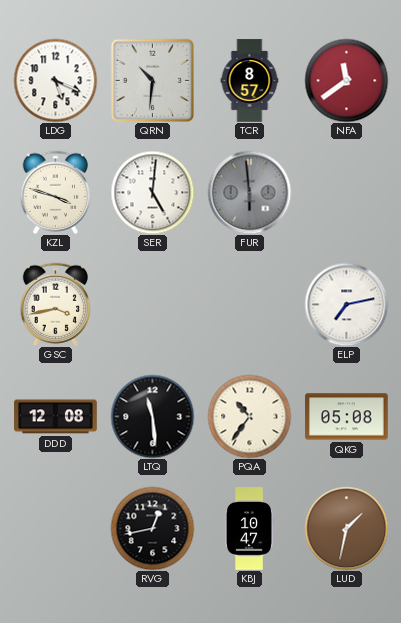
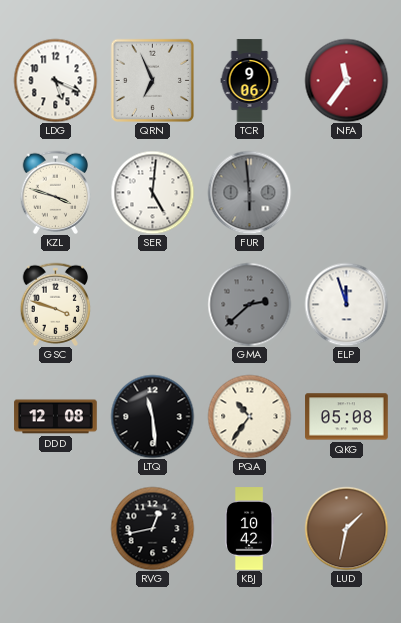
QRN: 10:31 -> 6:56
TCR: 8:57 -> 9:06
NFA: 11:39 -> 11:36
GSC: 3:43 -> 3:48
GMA: none -> 2:38
ELP: 7:13 -> 11:57
KBJ: 10:47 -> 10:42
